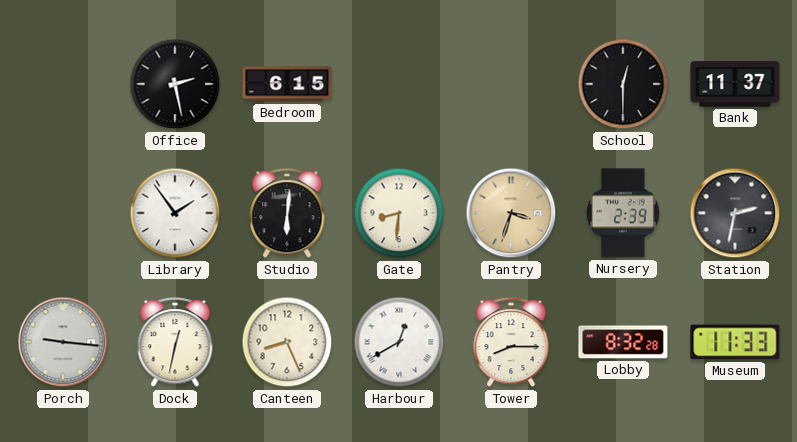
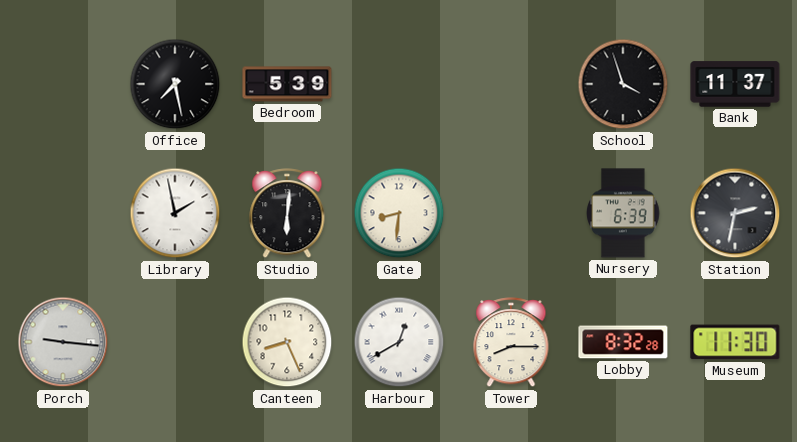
Office: 2:28 -> 7:28
Bedroom: 6:15 -> 5:39
School: 12:30 -> 3:57
Library: 1:54 -> 1:58
Pantry: 3:33 -> none
Nursery: 2:39 -> 6:39
Dock: 12:32 -> none
Museum: 11:33 -> 11:30
